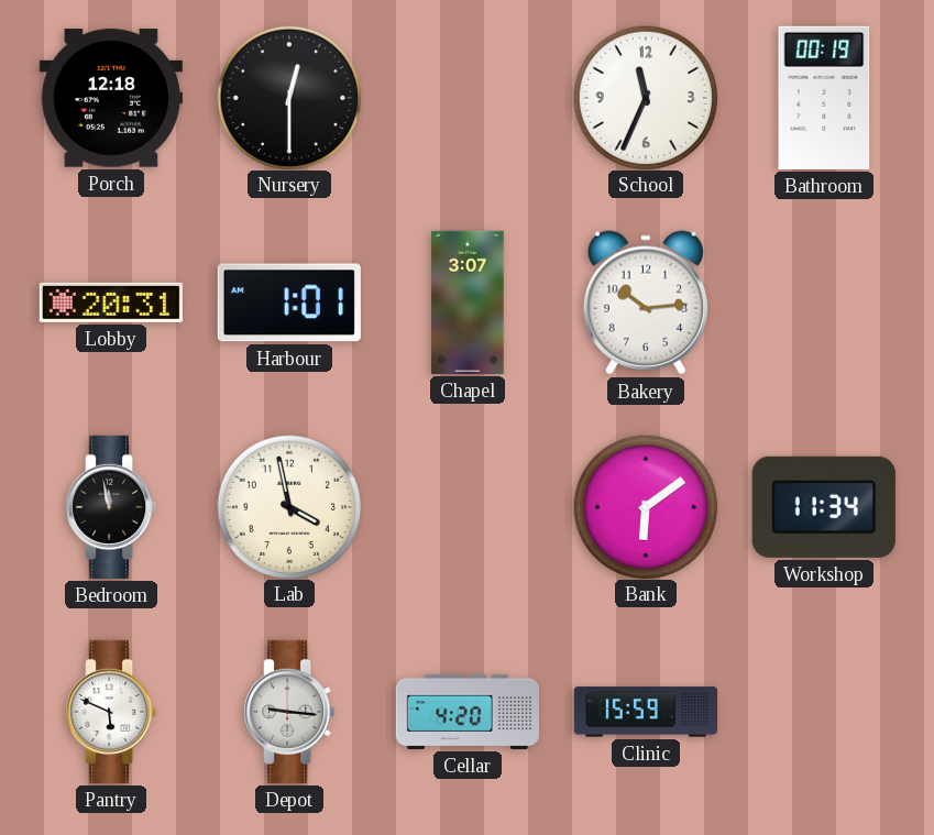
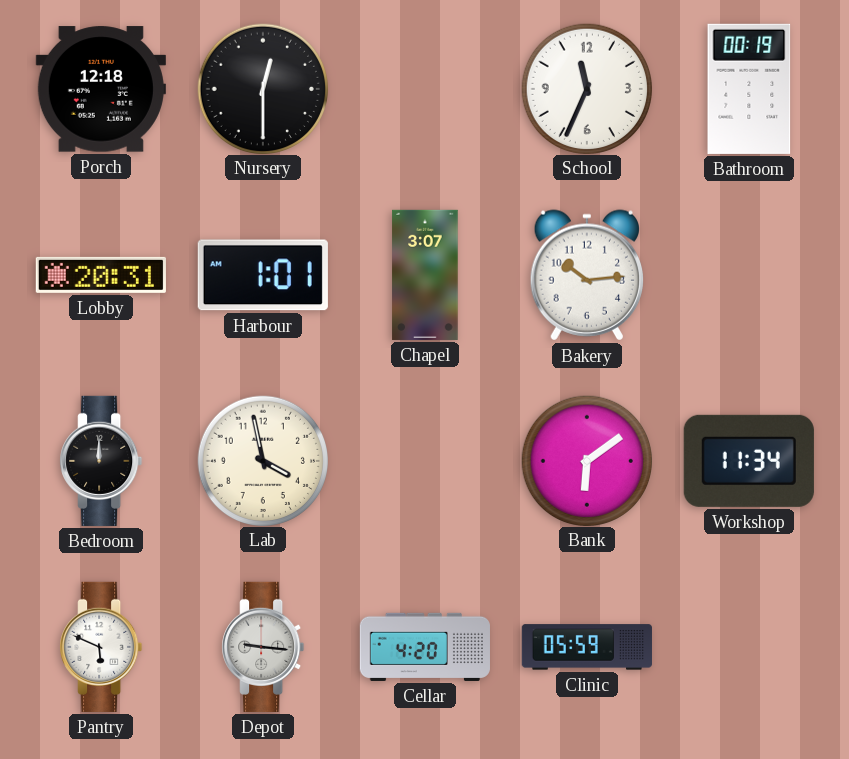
Bedroom: 11:58 -> 12:00
Clinic: 15:59 -> 05:59
